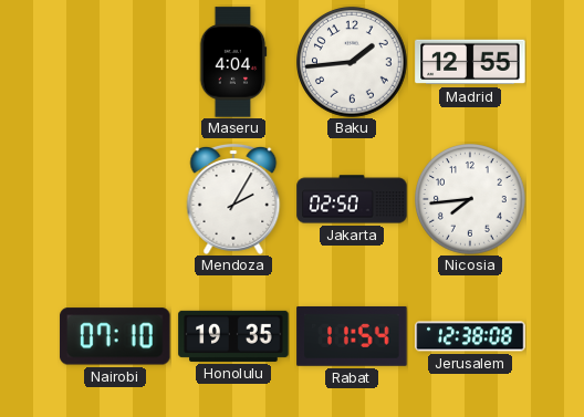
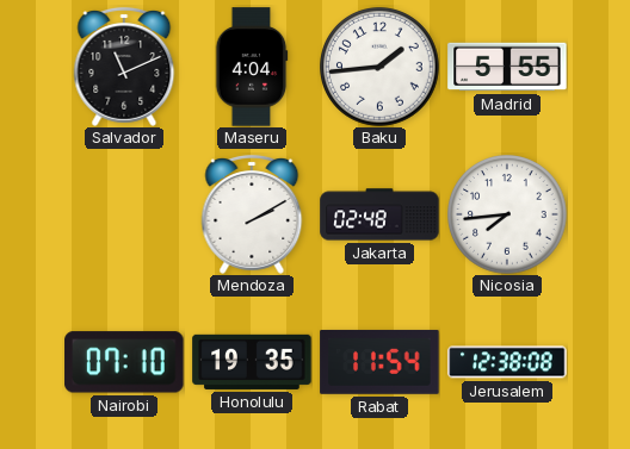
Salvador: none -> 11:11
Madrid: 12:55 -> 5:55
Mendoza: 2:05 -> 2:10
Jakarta: 02:50 -> 02:48
